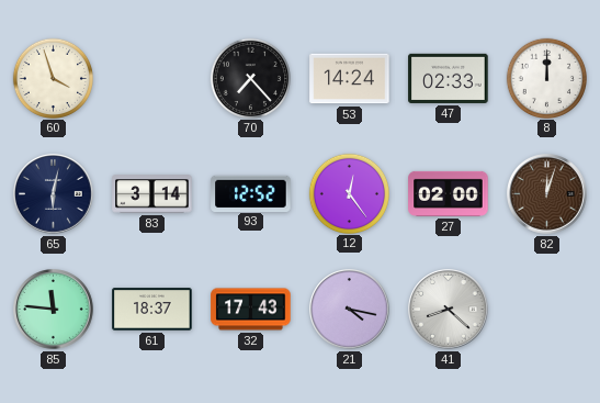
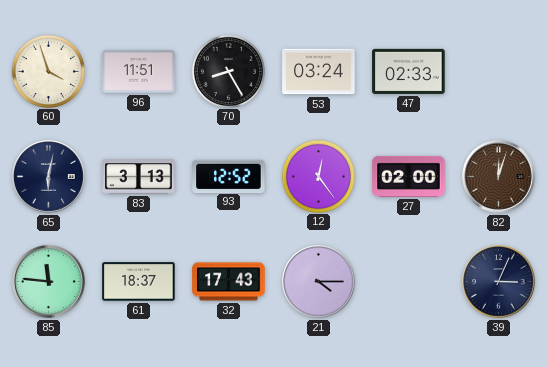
96: none -> 11:51
70: 7:23 -> 8:25
53: 14:24 -> 03:24
8: 12:00 -> none
83: 3:14 -> 3:13
21: 4:17 -> 4:15
41: 8:22 -> none
39: none -> 3:04
